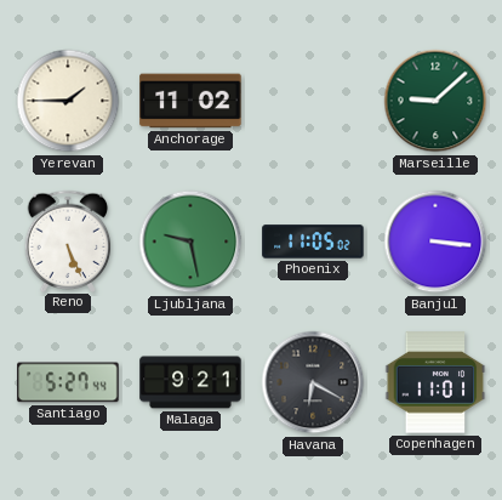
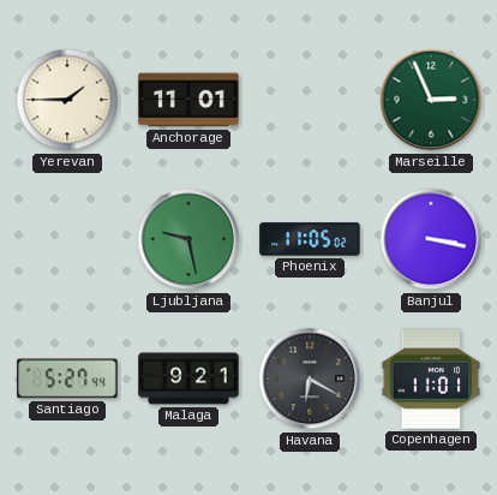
Anchorage: 11:02 -> 11:01
Marseille: 9:08 -> 2:56
Reno: 5:26 -> none
Banjul: 3:16 -> 3:17
